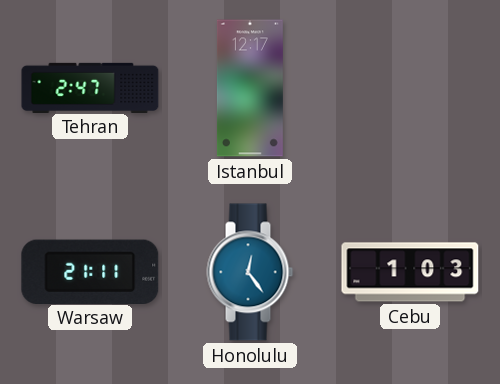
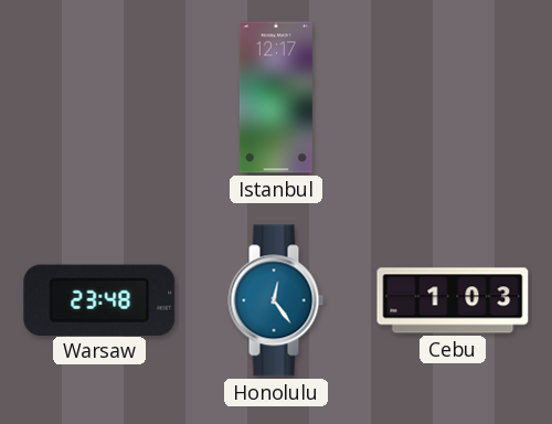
Tehran: 2:47 -> none
Warsaw: 21:11 -> 23:48
